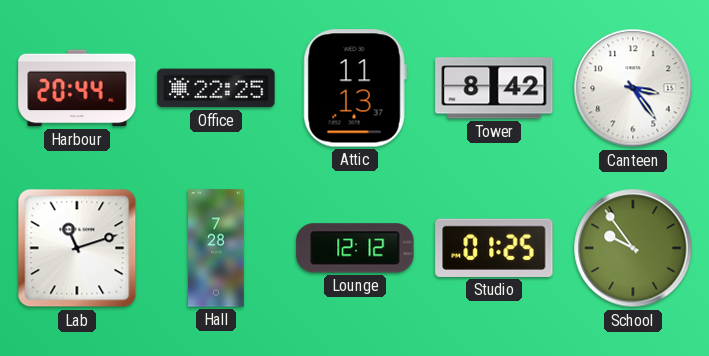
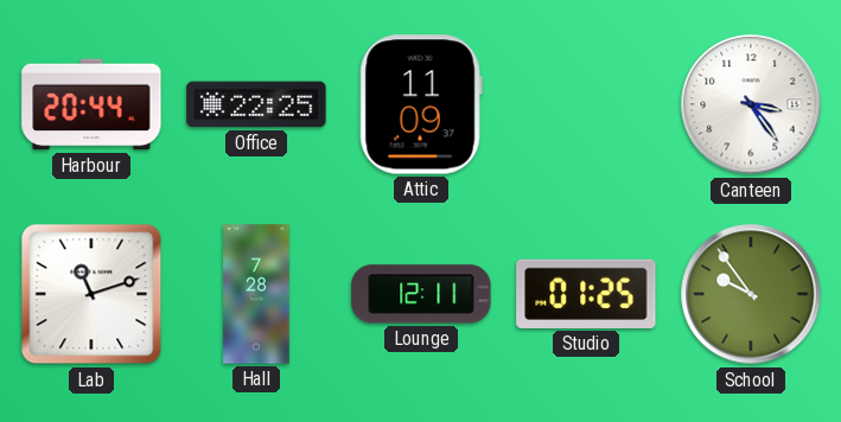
Attic: 11:13 -> 11:09
Tower: 8:42 -> none
Lounge: 12:12 -> 12:11
